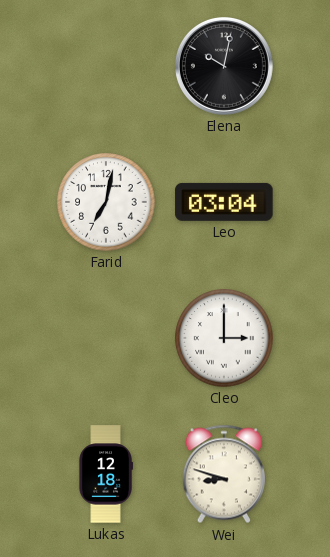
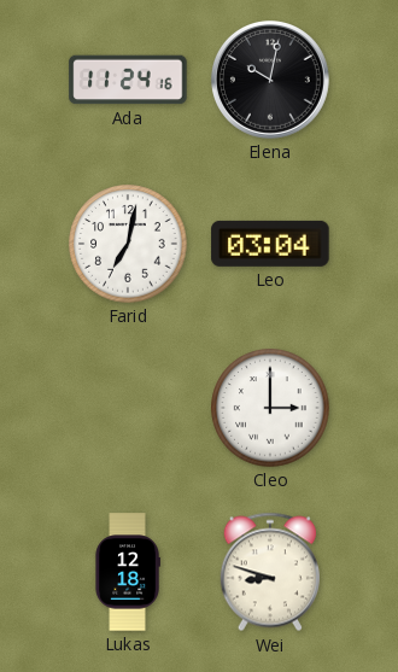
Ada: none -> 11:24
